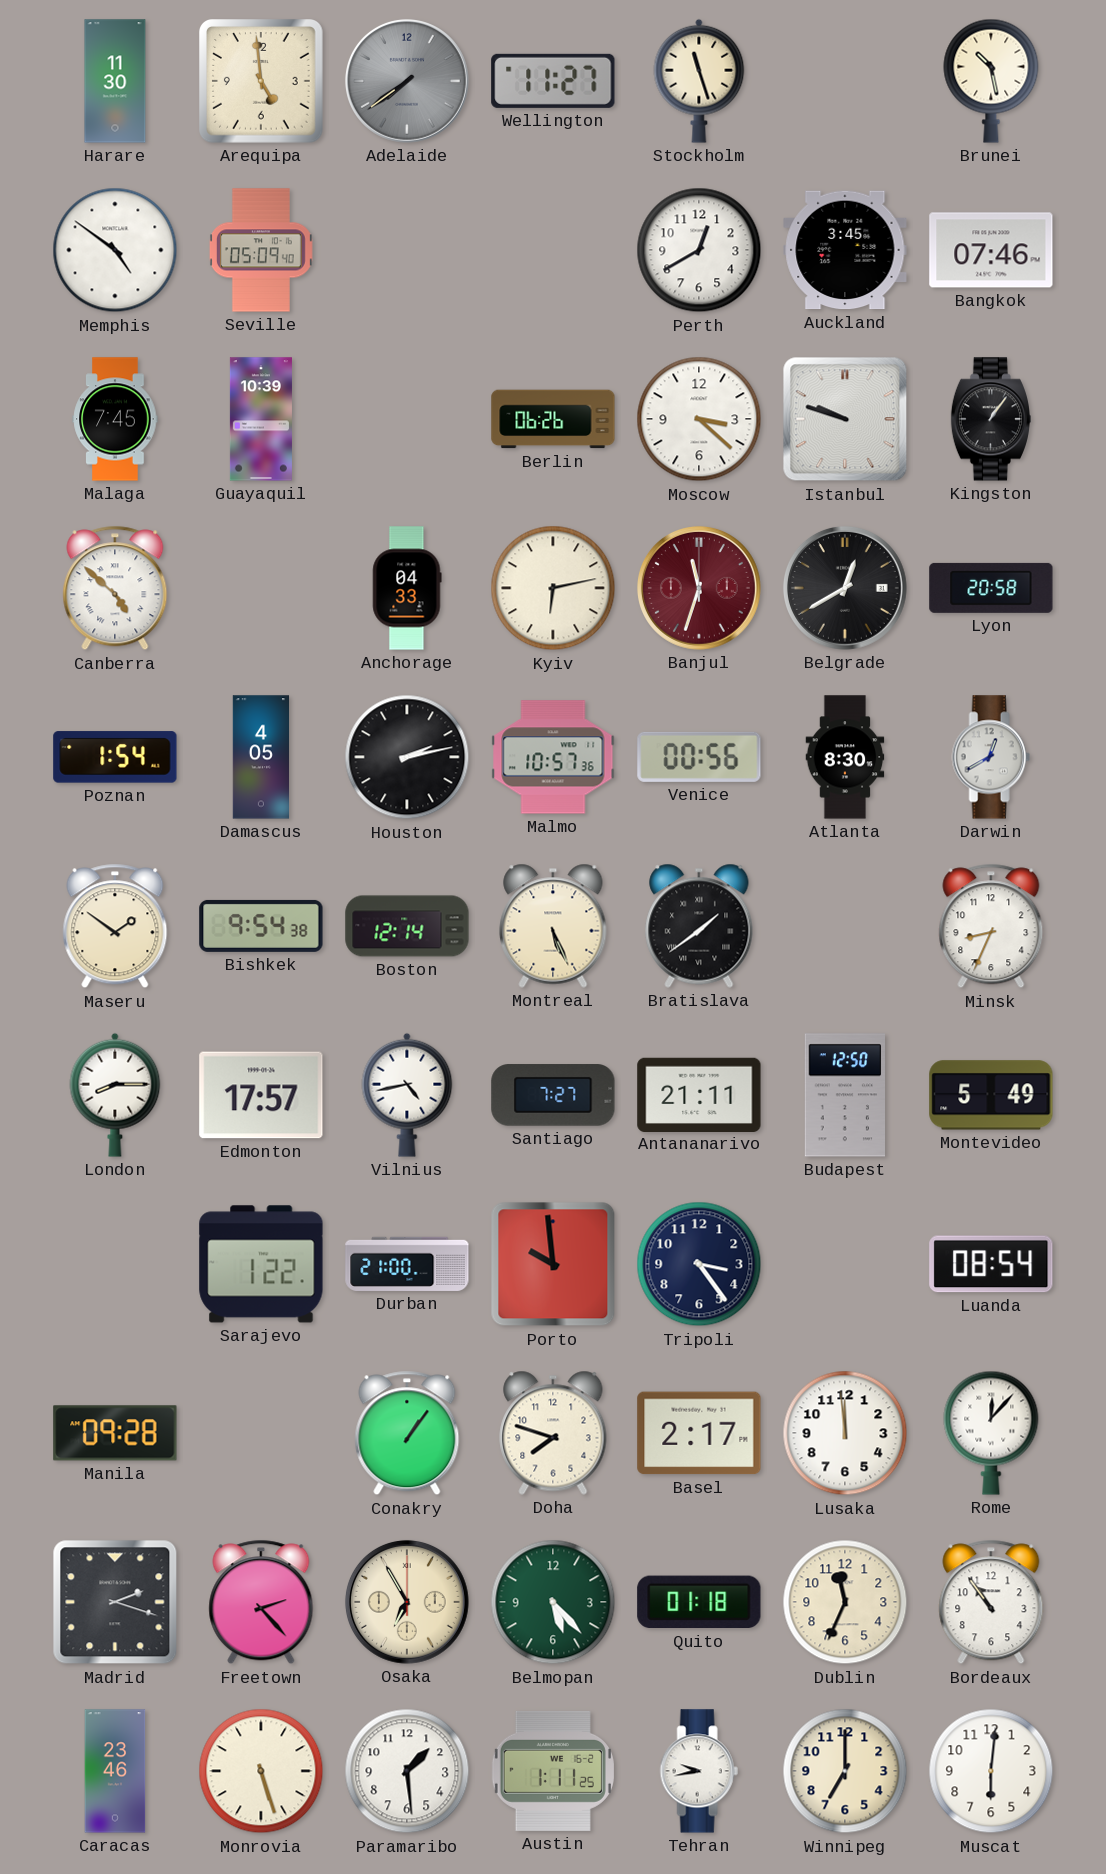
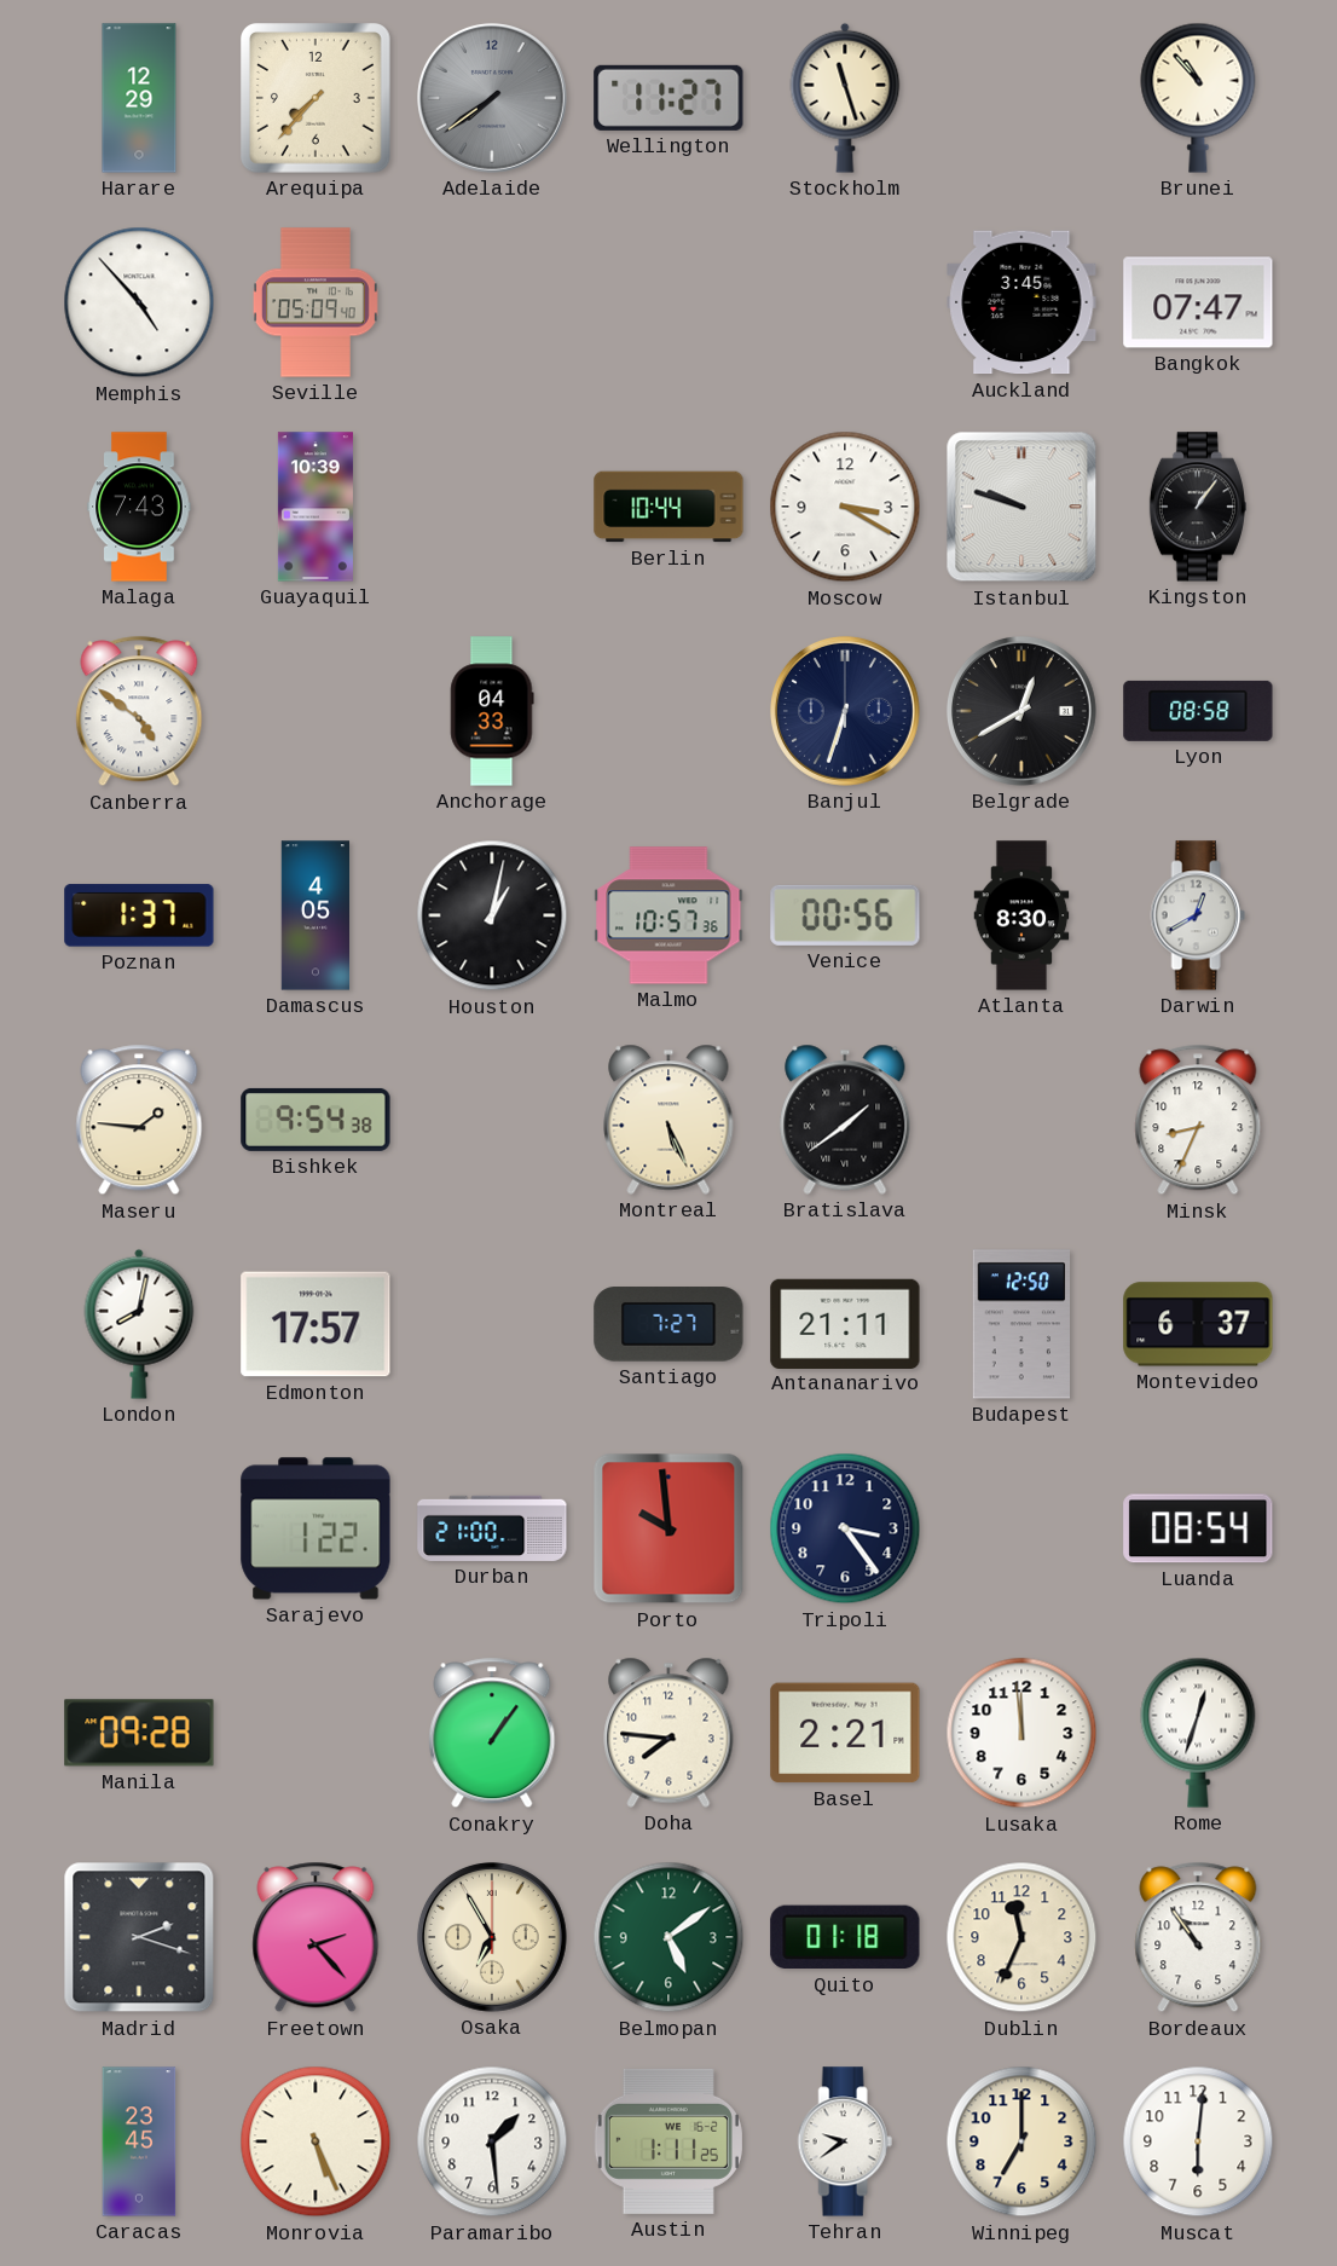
Harare: 11:30 -> 12:29
Arequipa: 4:59 -> 7:37
Brunei: 10:28 -> 10:53
Memphis: 4:51 -> 4:53
Perth: 12:40 -> none
Bangkok: 07:46 -> 07:47
Malaga: 7:45 -> 7:43
Berlin: 06:26 -> 10:44
Moscow: 3:22 -> 3:20
Canberra: 4:52 -> 4:51
Kyiv: 6:13 -> none
Banjul: 11:33 -> 6:33
Banjul dial: burgundy -> navy
Lyon: 20:58 -> 08:58
Poznan: 1:54 -> 1:37
Houston: 2:13 -> 1:02
Maseru: 1:51 -> 1:46
Boston: 12:14 -> none
London: 8:15 -> 8:02
Vilnius: 4:43 -> none
Montevideo: 5:49 -> 6:37
Doha: 7:48 -> 7:46
Basel: 2:17 -> 2:21
Rome: 12:07 -> 12:33
Belmopan: 5:23 -> 5:09
Caracas: 23:46 -> 23:45
Monrovia: 5:27 -> 5:26
Tehran: 9:43 -> 9:39
